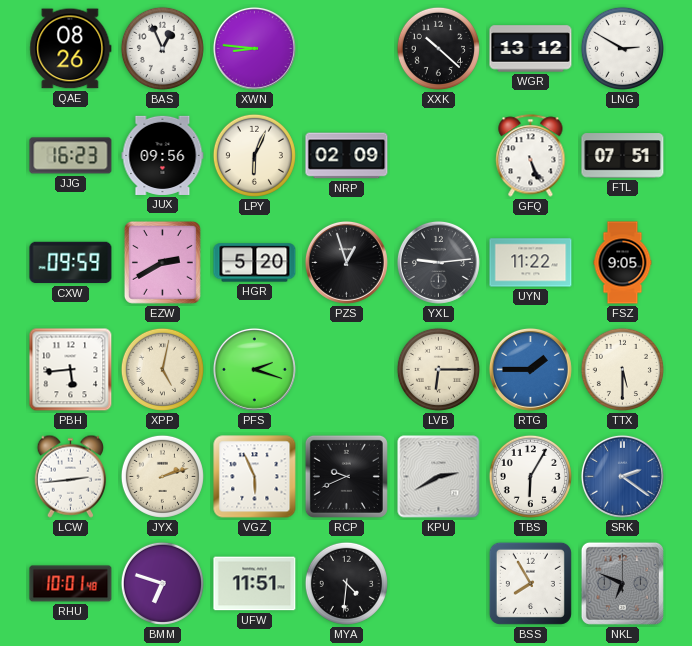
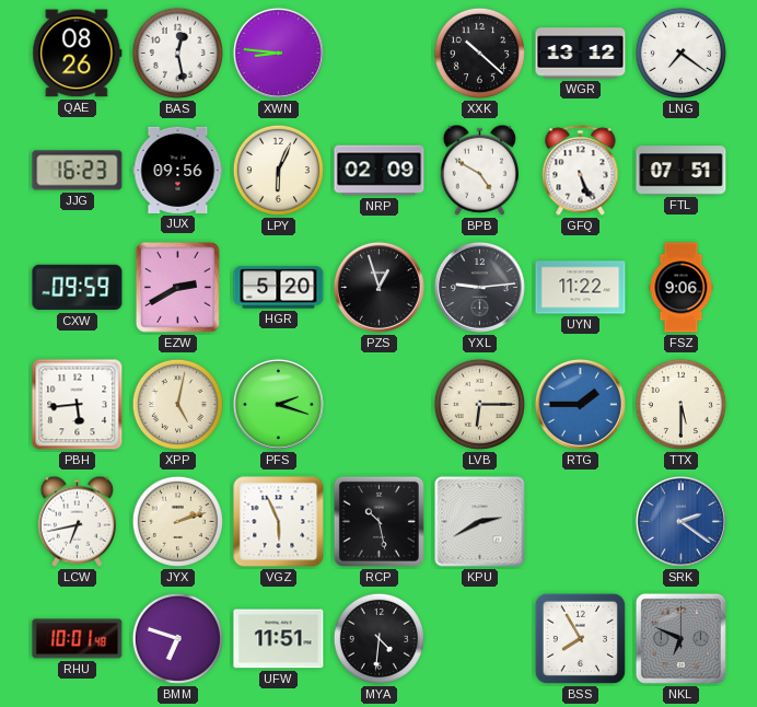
BAS: 12:56 -> 12:28
LNG: 2:50 -> 7:21
BPB: none -> 4:50
FSZ: 9:05 -> 9:06
LCW: 2:44 -> 6:43
RCP: 9:41 -> 10:28
TBS: 6:05 -> none
